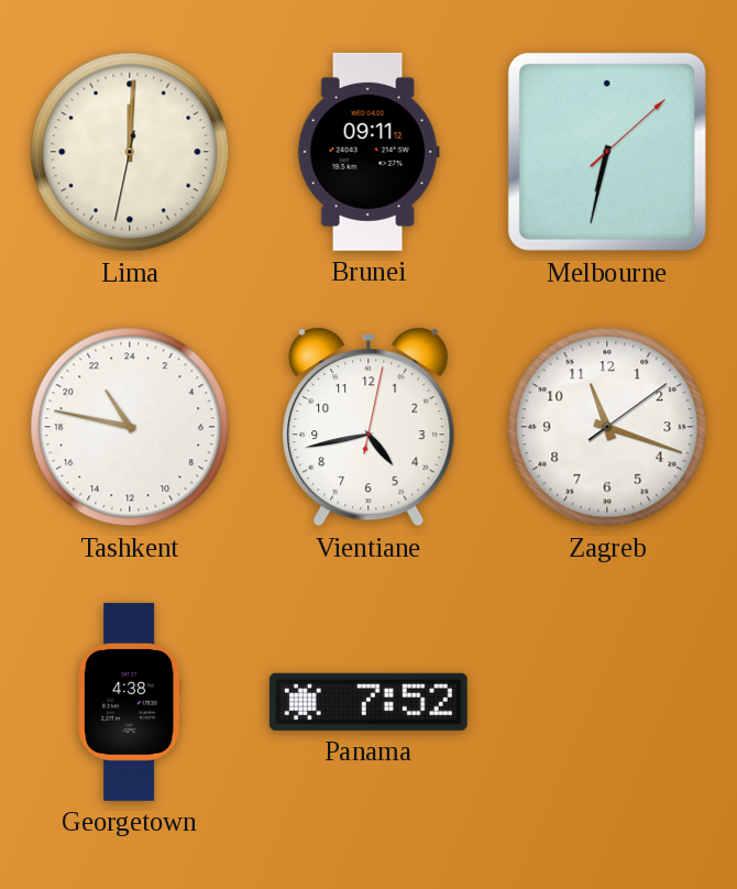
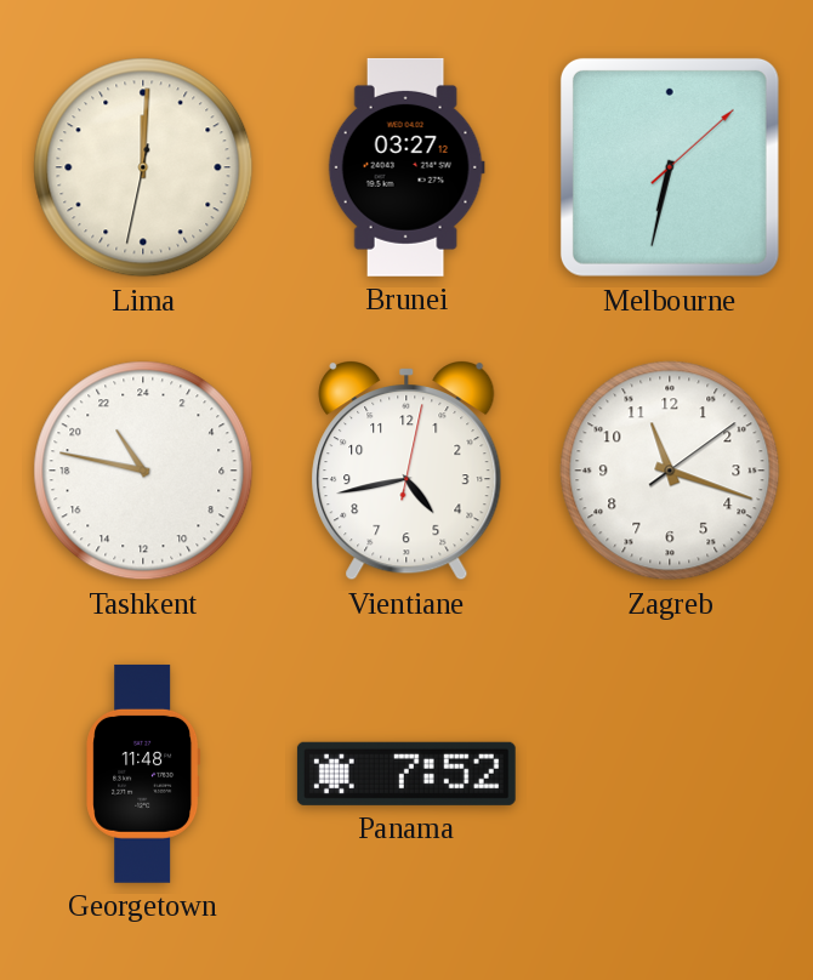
Brunei: 09:11 -> 03:27
Georgetown: 4:38 -> 11:48
